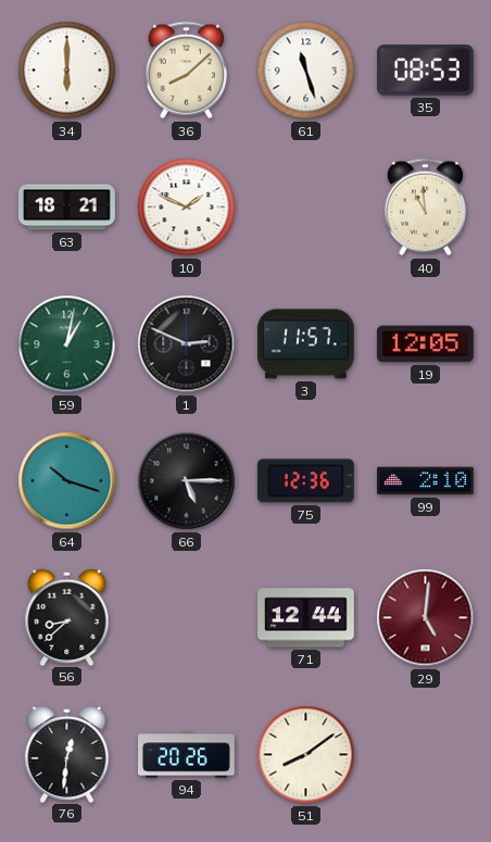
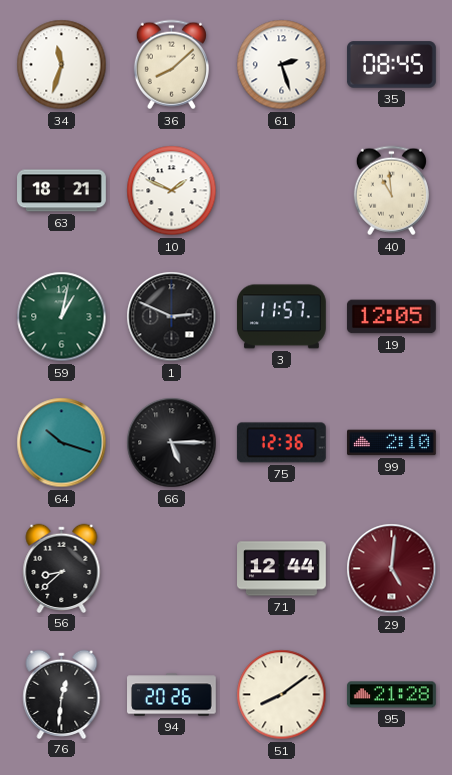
34: 6:00 -> 11:33
61: 11:27 -> 2:27
35: 08:53 -> 08:45
95: none -> 21:28
